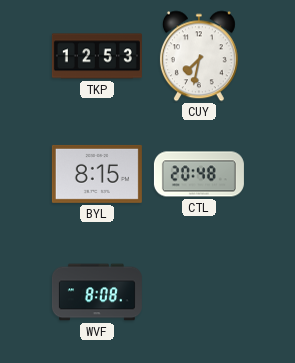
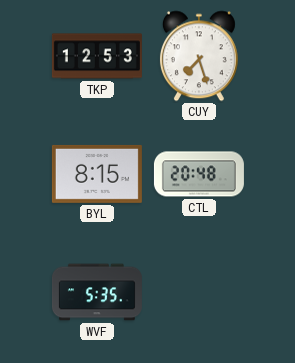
CUY: 7:32 -> 7:27
WVF: 8:08 -> 5:35
